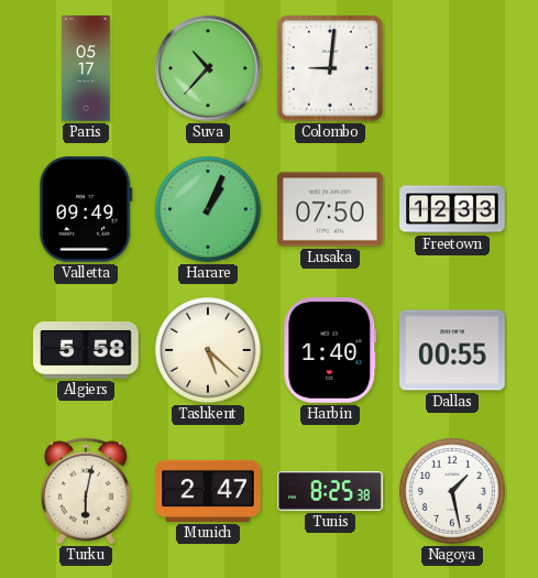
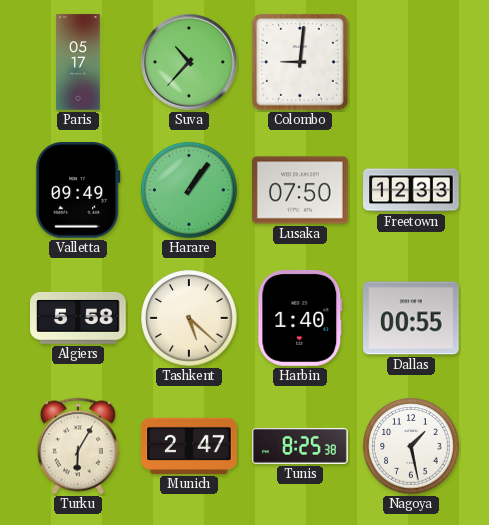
Harare: 1:04 -> 1:06
Turku: 6:02 -> 6:05
